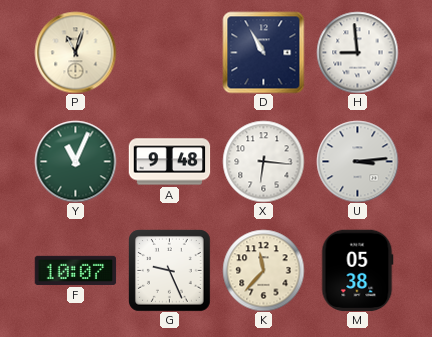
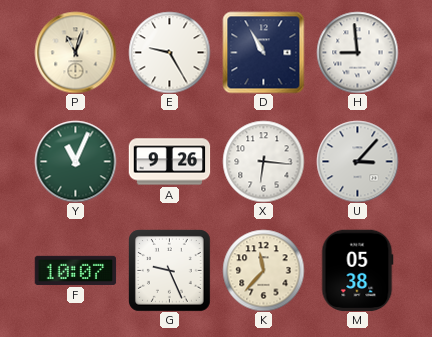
E: none -> 9:25
A: 9:48 -> 9:26
U: 3:14 -> 3:07
